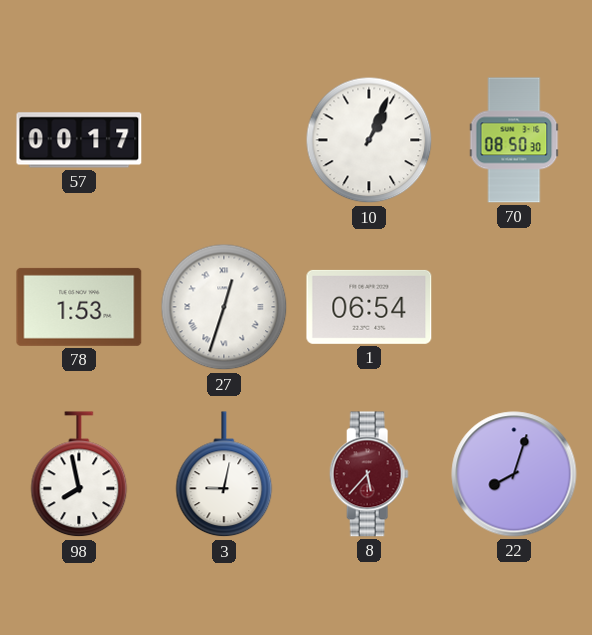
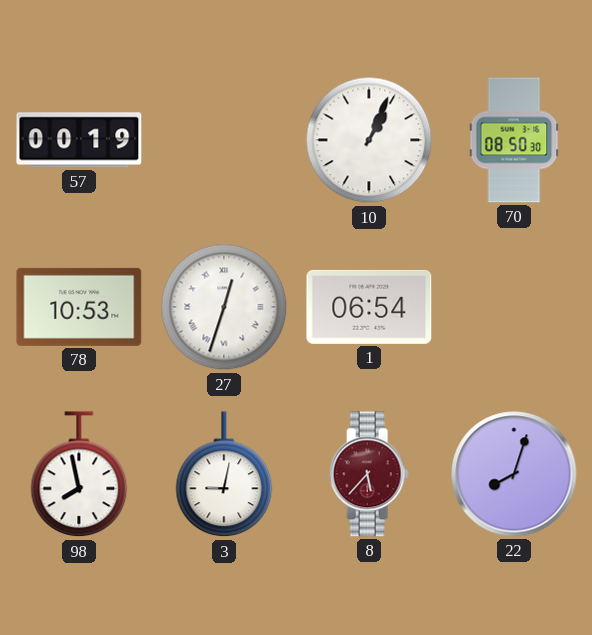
57: 00:17 -> 00:19
78: 1:53 -> 10:53
